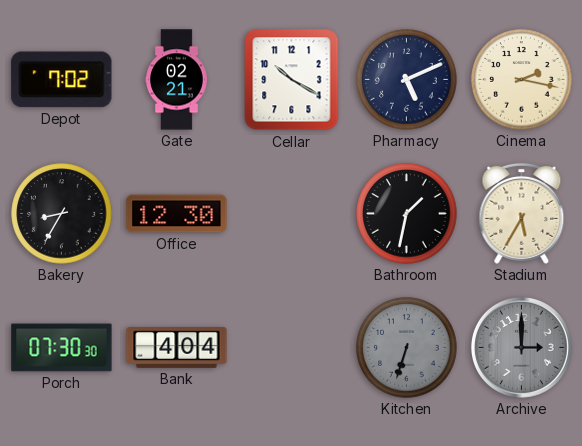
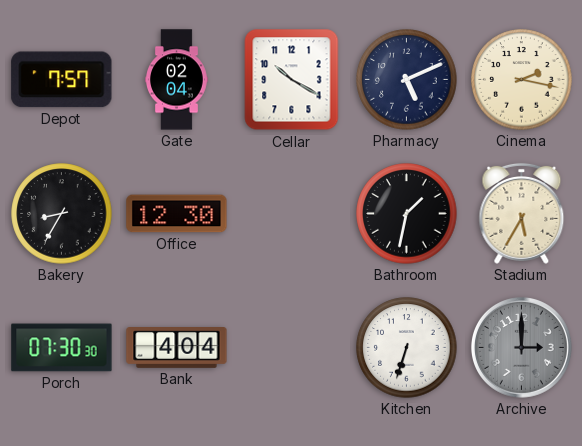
Depot: 7:02 -> 7:57
Gate: 02:21 -> 02:04
Kitchen dial: grey -> white
